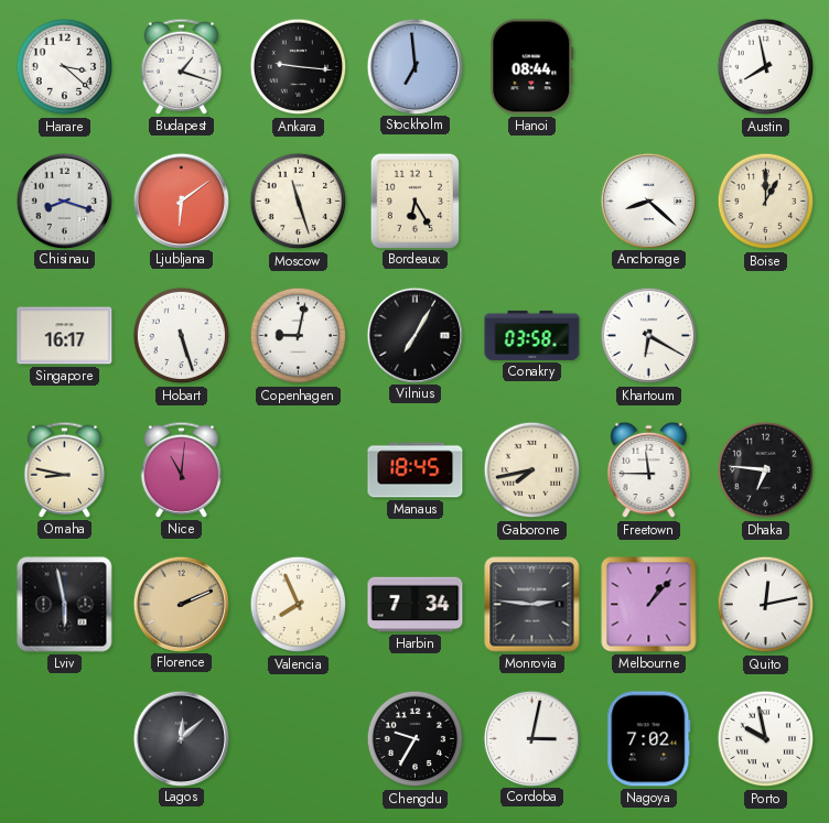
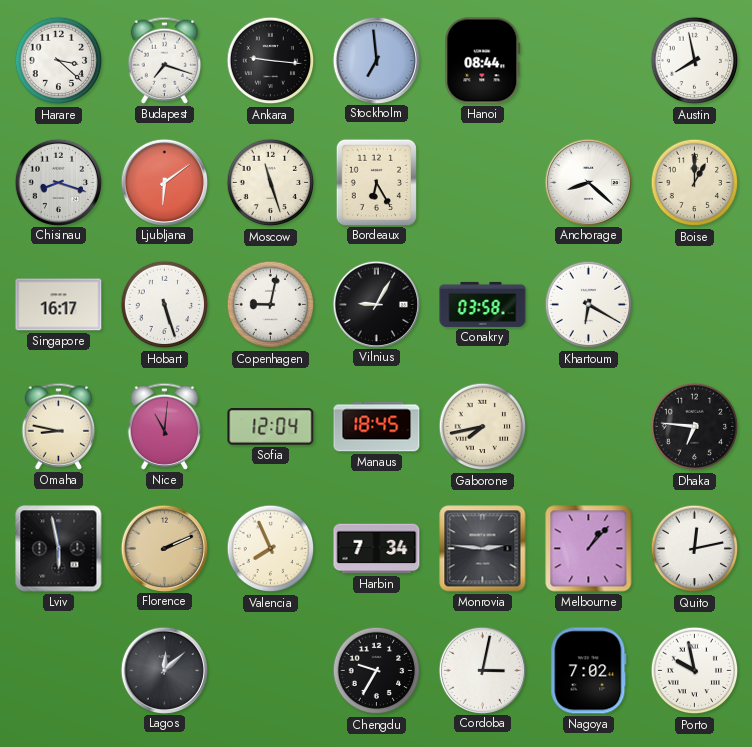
Budapest: 1:18 -> 7:18
Vilnius: 7:05 -> 9:05
Sofia: none -> 12:04
Freetown: 11:45 -> none
